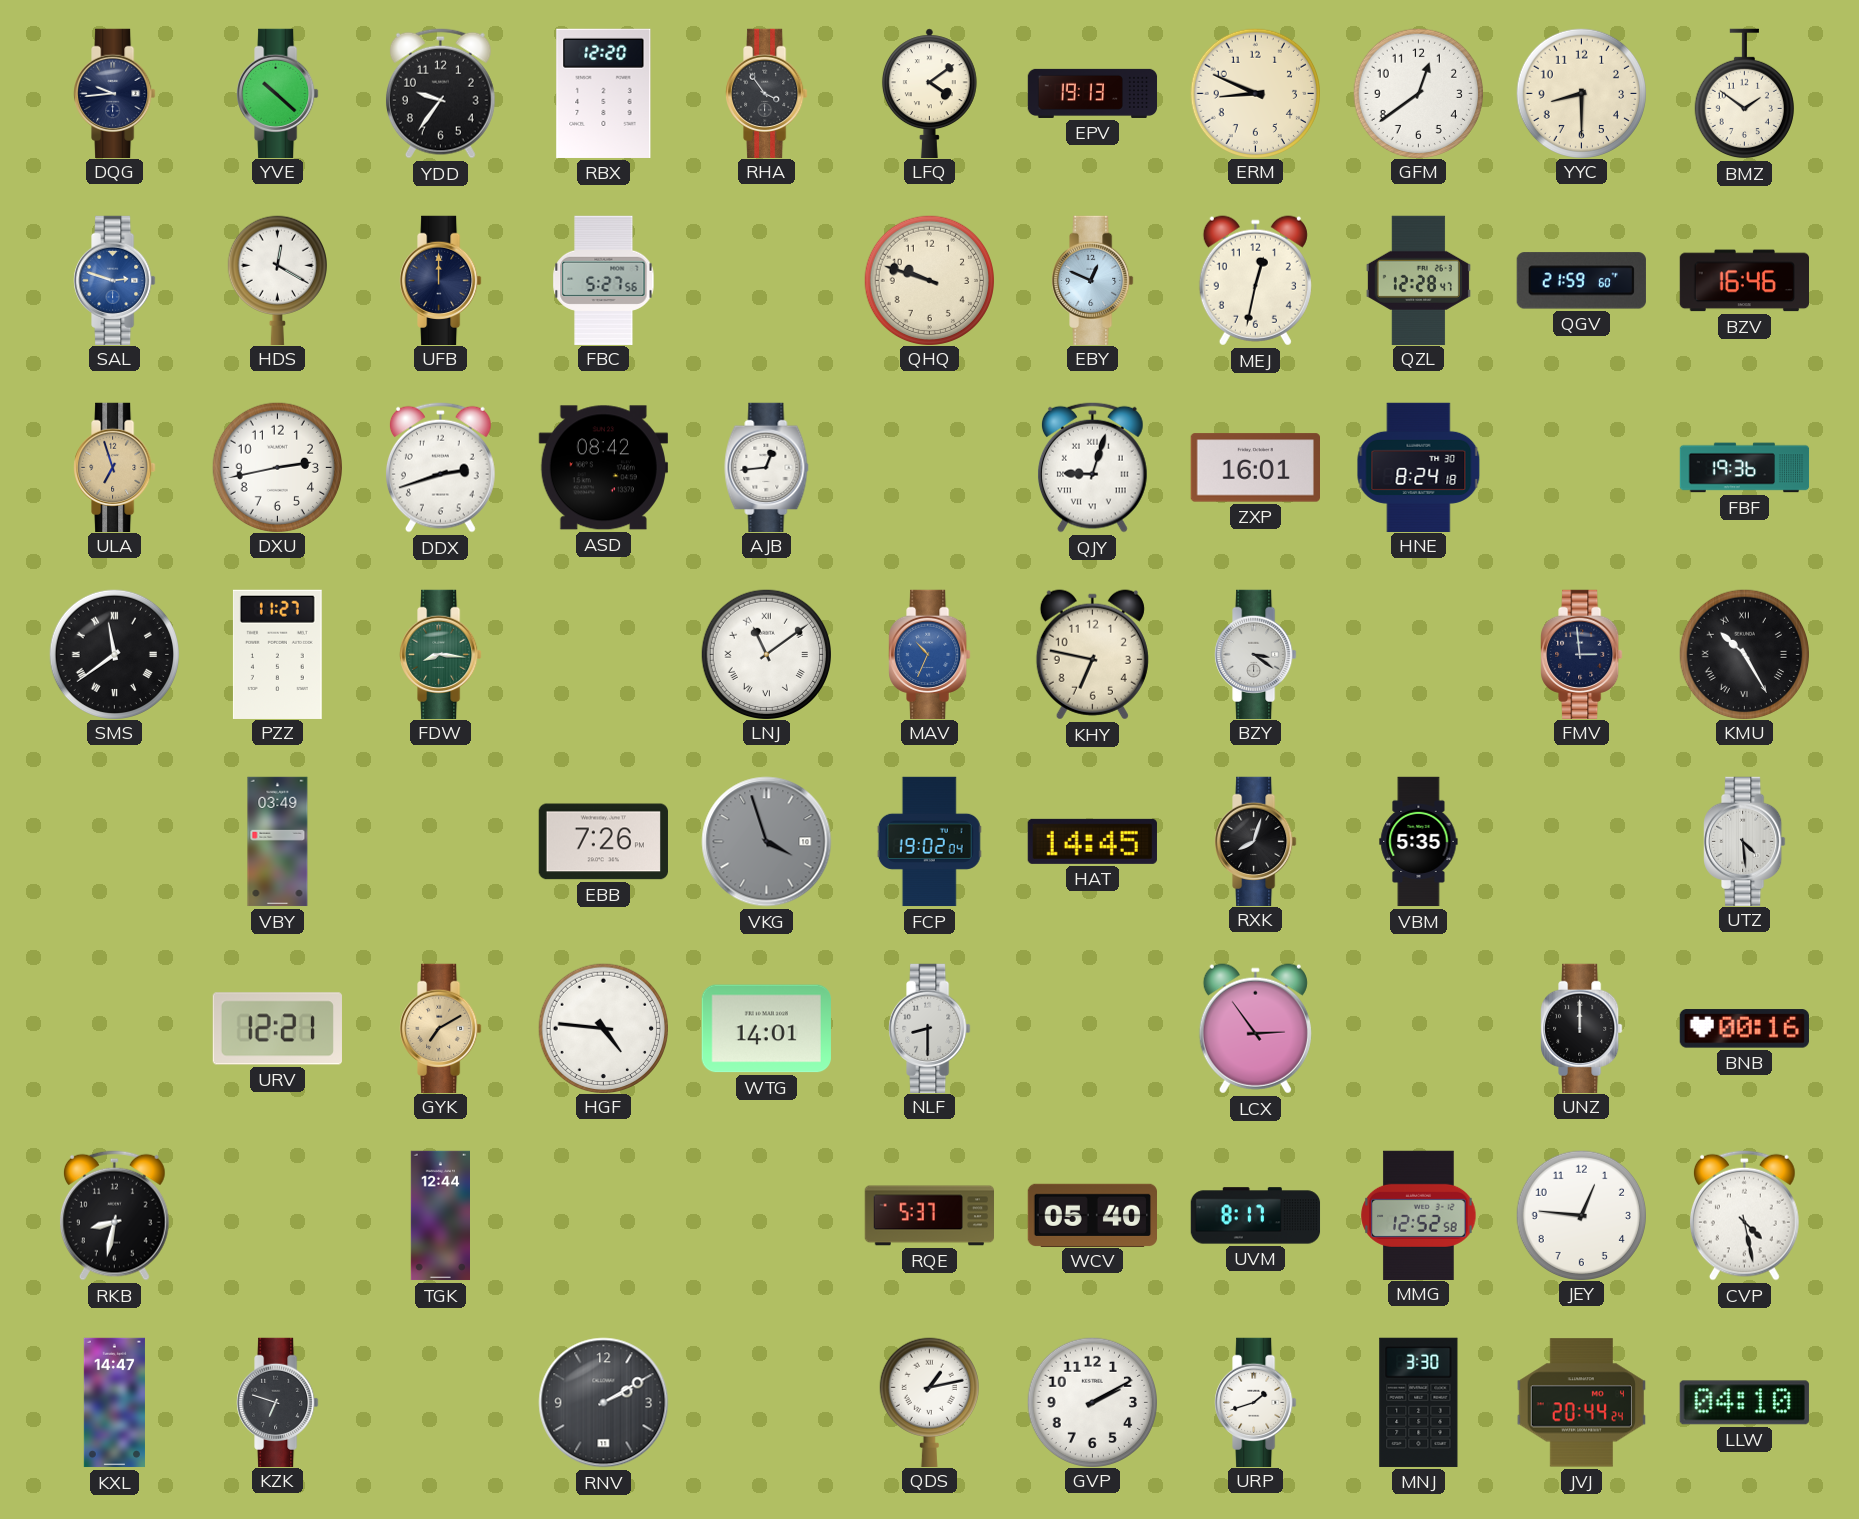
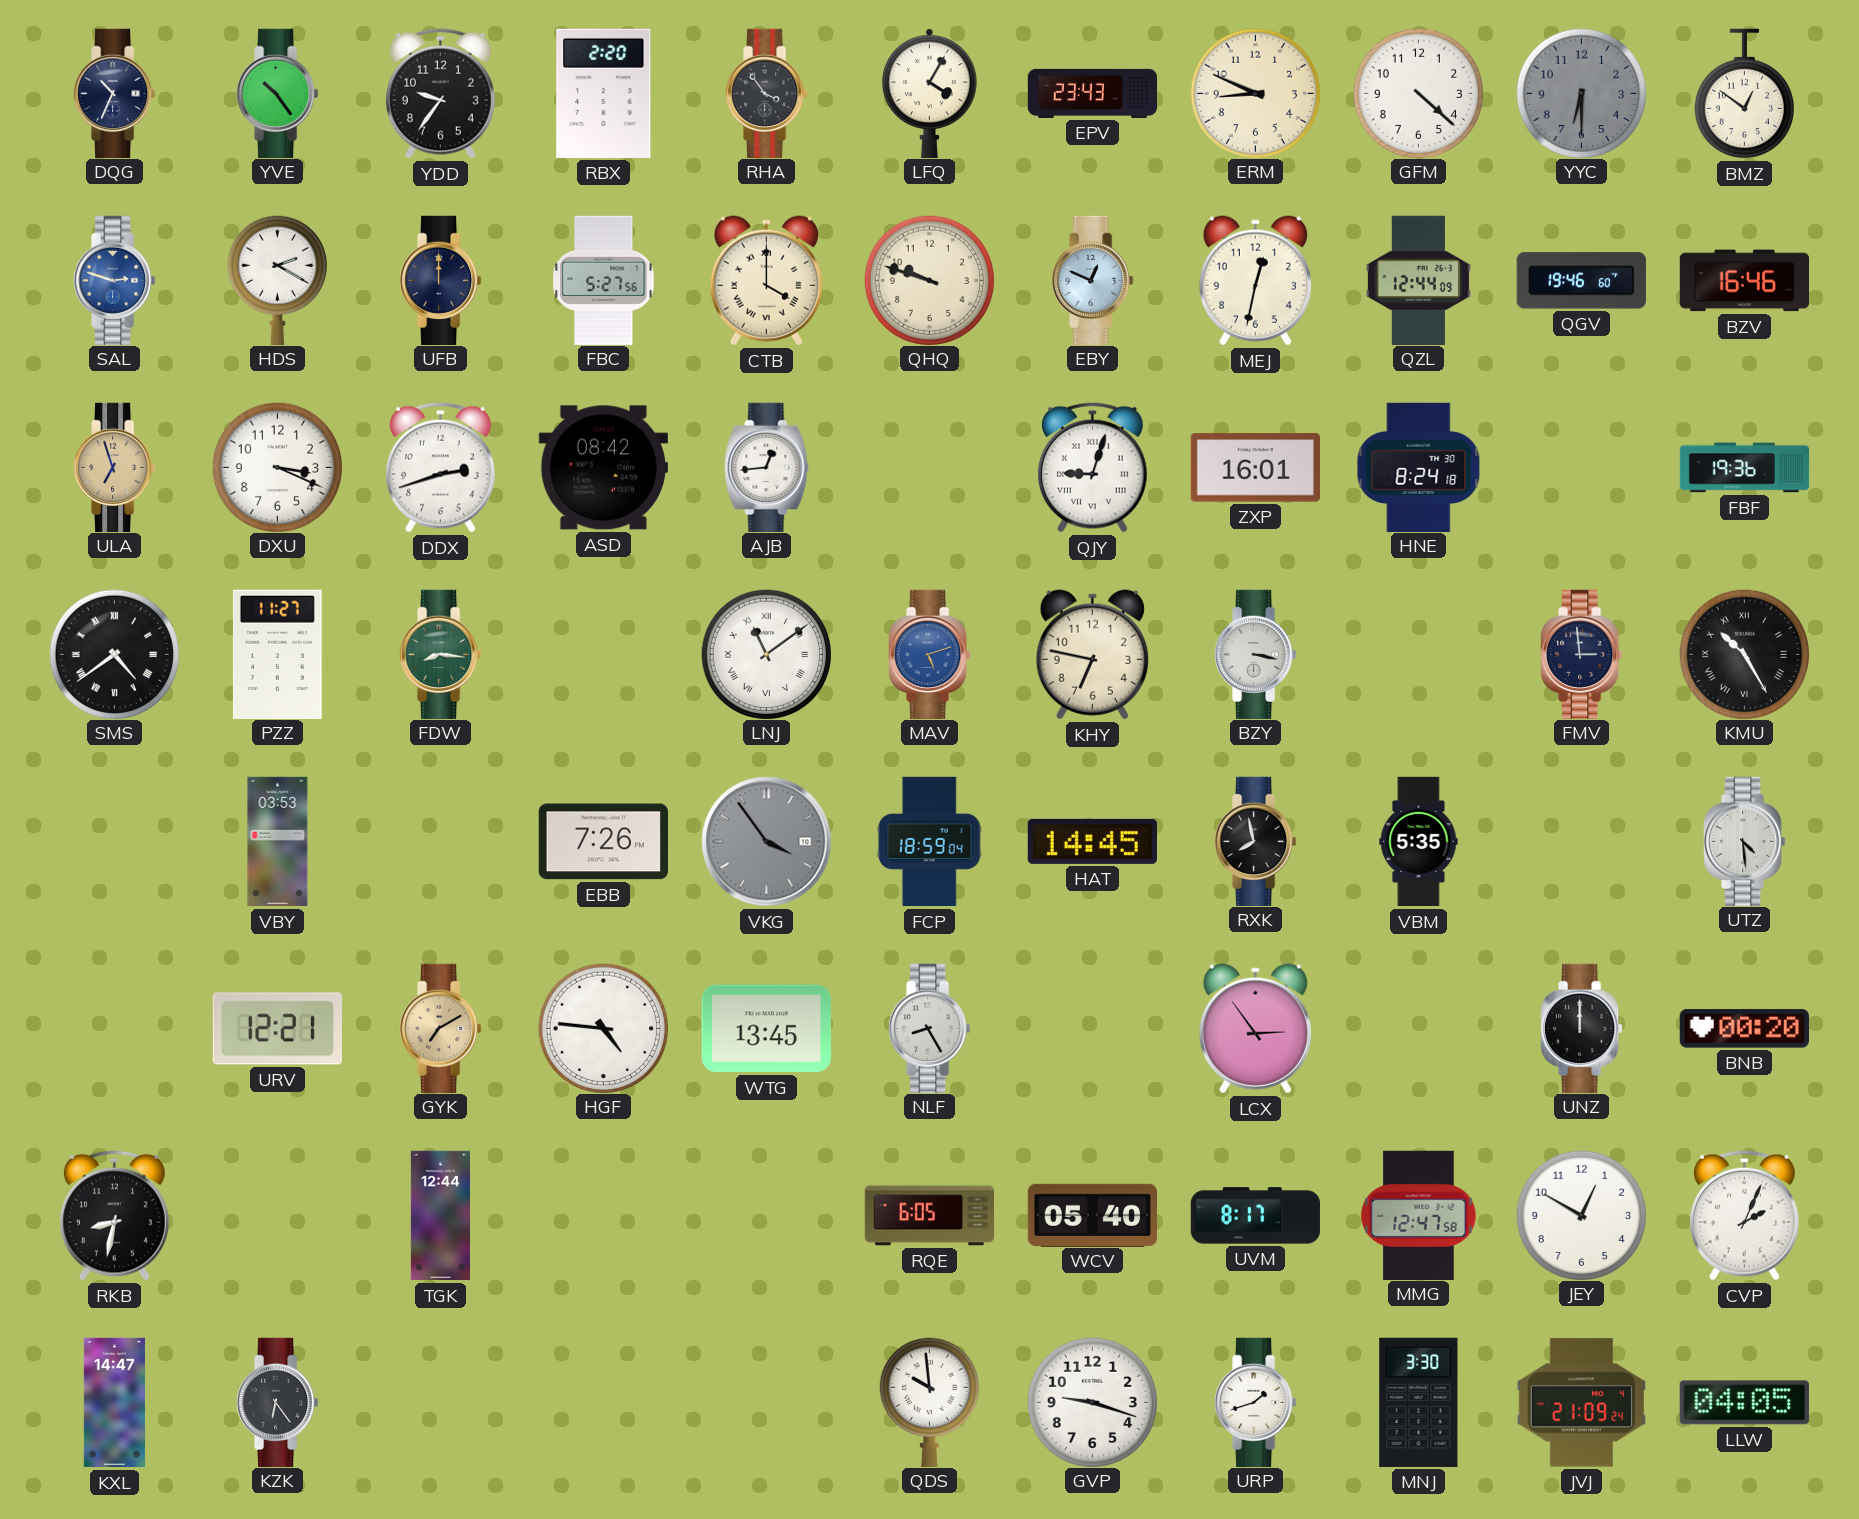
DQG: 9:44 -> 10:34
YVE: 10:22 -> 10:24
RBX: 12:20 -> 2:20
LFQ: 4:09 -> 4:05
EPV: 19:13 -> 23:43
GFM: 12:39 -> 4:22
YYC: 8:30 -> 6:30
YYC dial: cream -> grey
BMZ: 1:51 -> 12:51
HDS: 12:20 -> 2:20
CTB: none -> 4:00
QZL: 12:28 -> 12:44
QGV: 21:59 -> 19:46
DXU: 2:43 -> 3:19
SMS: 11:39 -> 4:39
MAV: 10:34 -> 5:12
BZY: 3:21 -> 3:17
VBY: 03:49 -> 03:53
VKG: 3:57 -> 3:54
FCP: 19:02 -> 18:59
RXK: 8:03 -> 7:58
WTG: 14:01 -> 13:45
NLF: 8:30 -> 8:25
BNB: 00:16 -> 00:20
RQE: 5:37 -> 6:05
MMG: 12:52 -> 12:47
JEY: 12:46 -> 12:50
CVP: 4:28 -> 2:04
KZK: 6:48 -> 6:24
RNV: 2:10 -> none
QDS: 1:13 -> 9:59
GVP: 2:10 -> 9:18
JVJ: 20:44 -> 21:09
LLW: 04:10 -> 04:05
